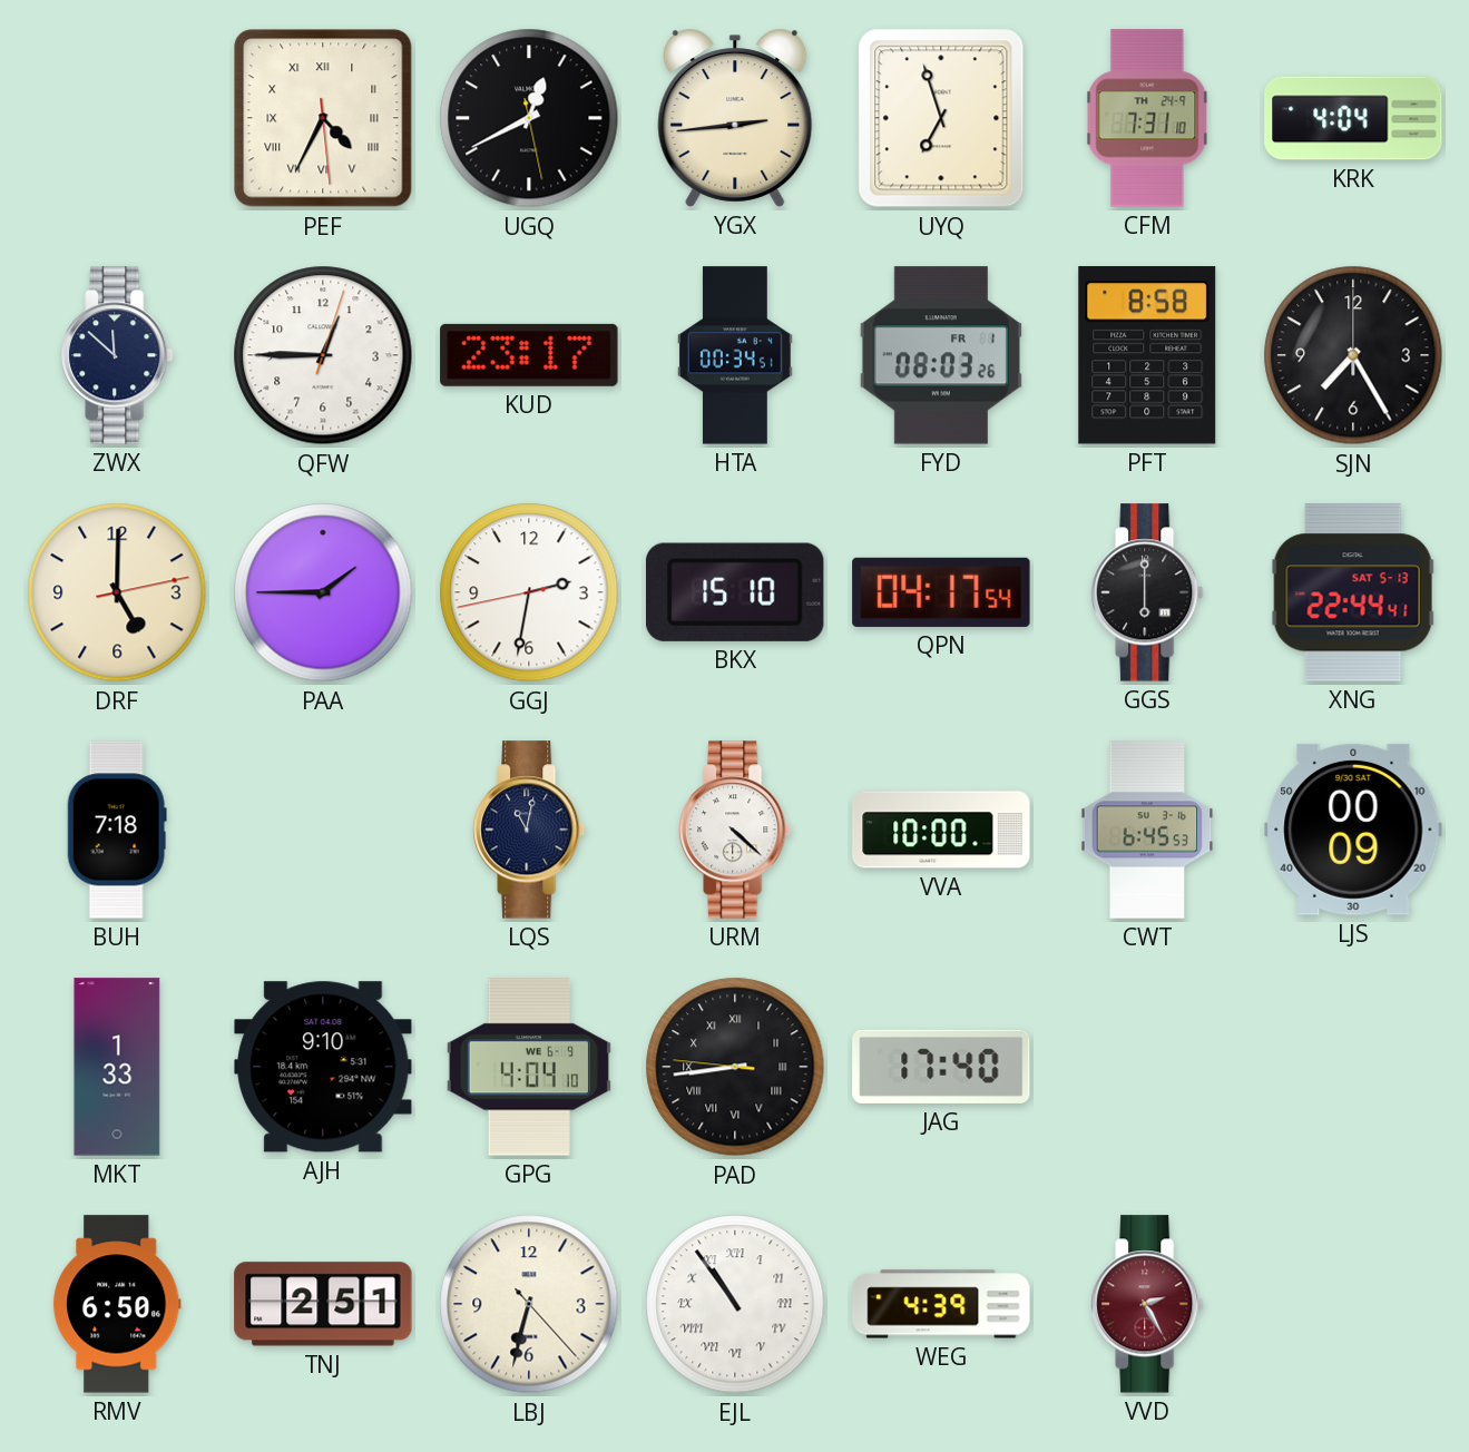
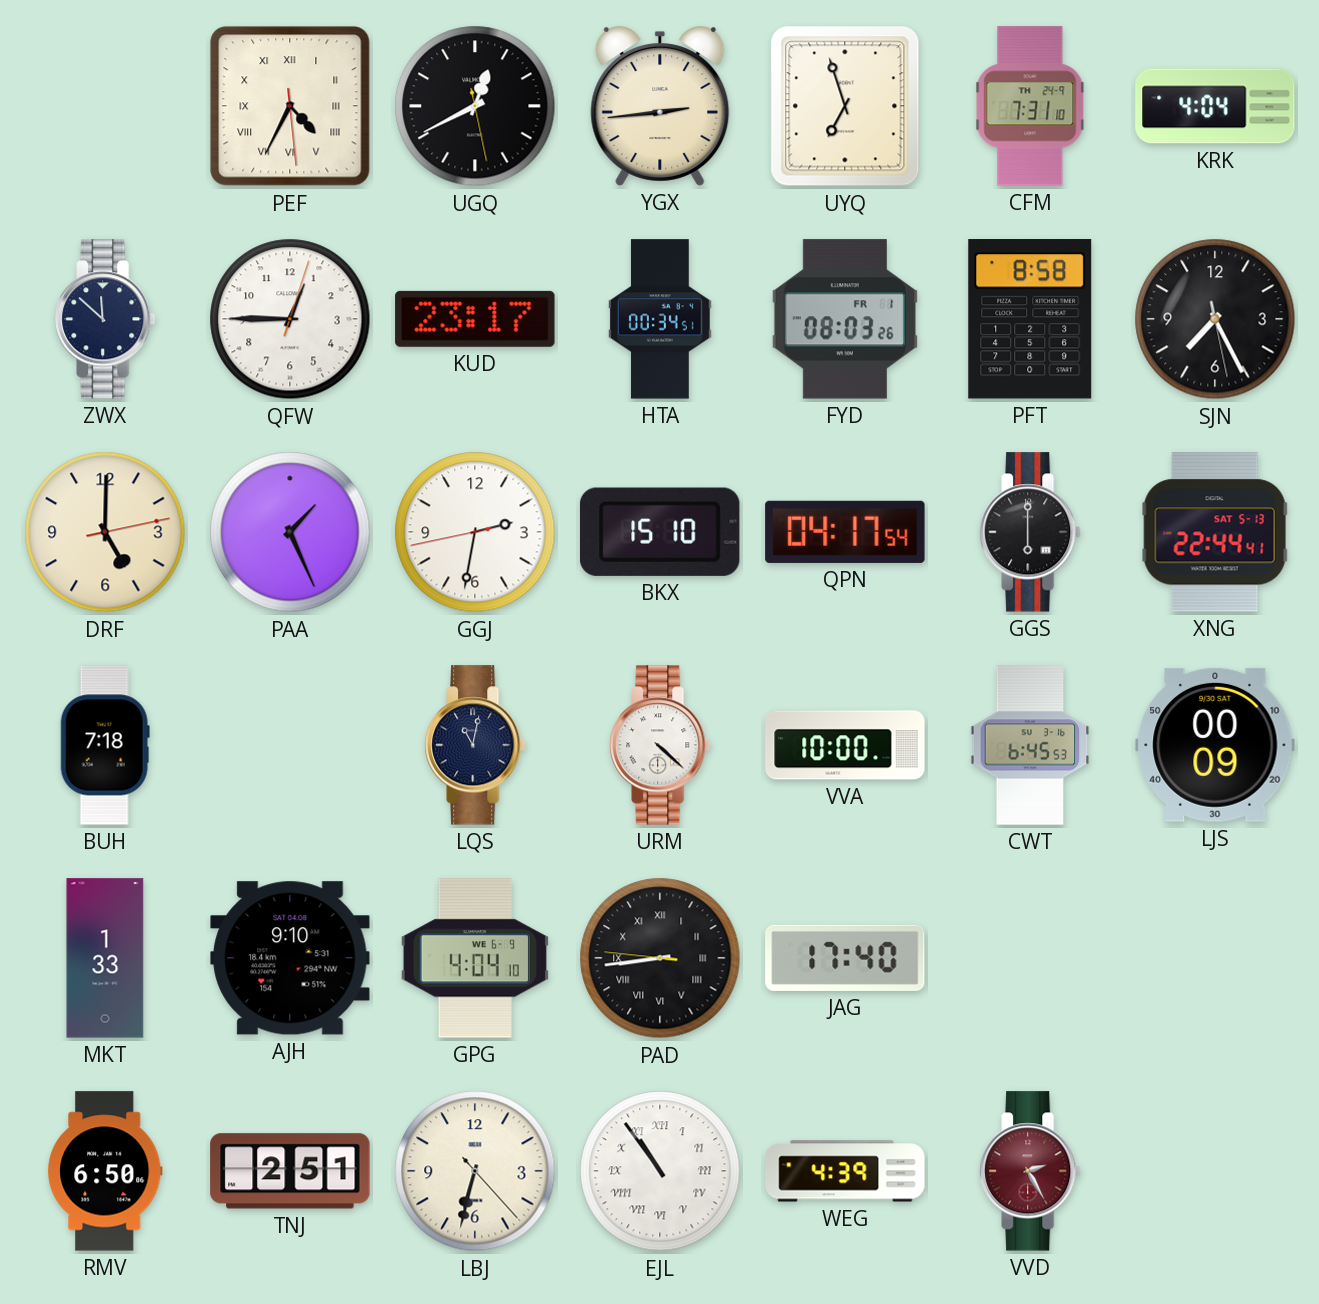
SJN: 7:25:00 -> 7:25:28
PAA: 1:45 -> 1:26
